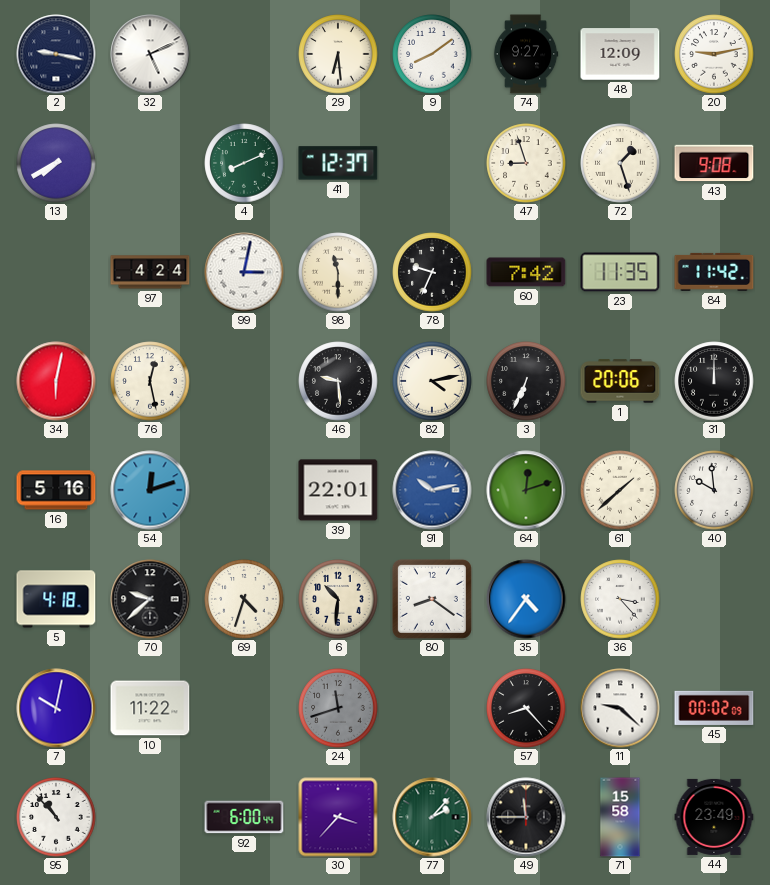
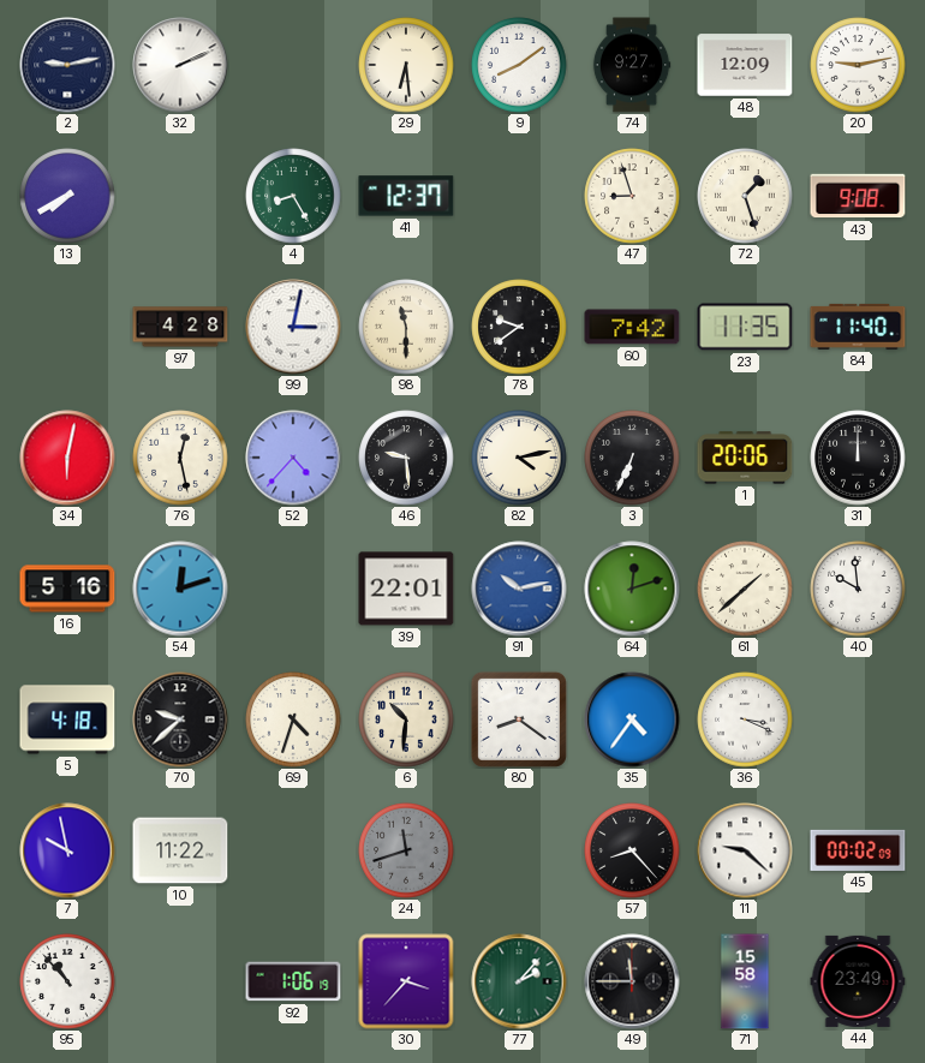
2: 9:17 -> 9:13
32: 5:11 -> 2:11
4: 8:11 -> 8:25
97: 4:24 -> 4:28
78: 9:34 -> 9:39
84: 11:42 -> 11:40
52: none -> 4:37
36: 3:23 -> 3:19
7: 10:02 -> 9:58
92: 6:00 -> 1:06
